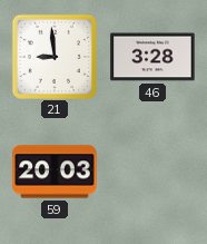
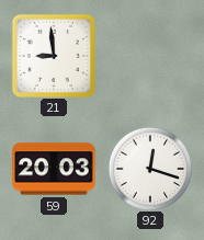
46: 3:28 -> none
92: none -> 12:18
